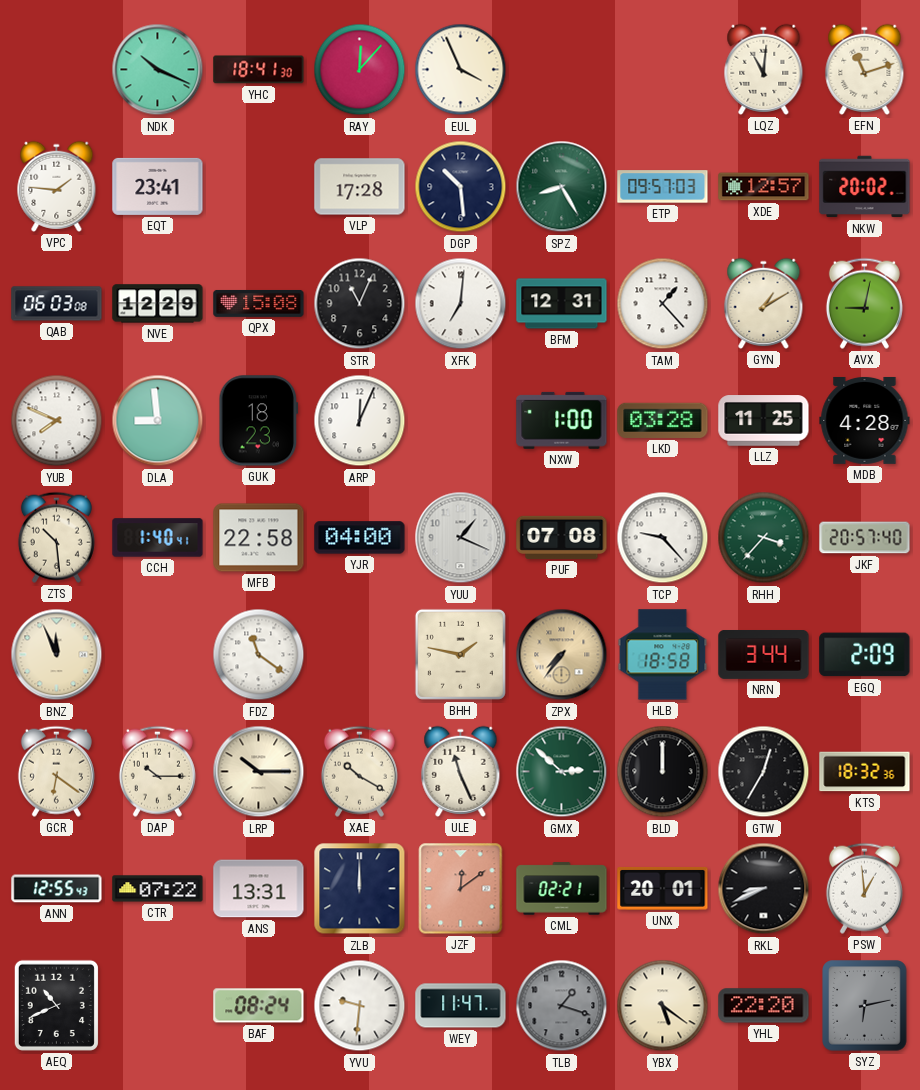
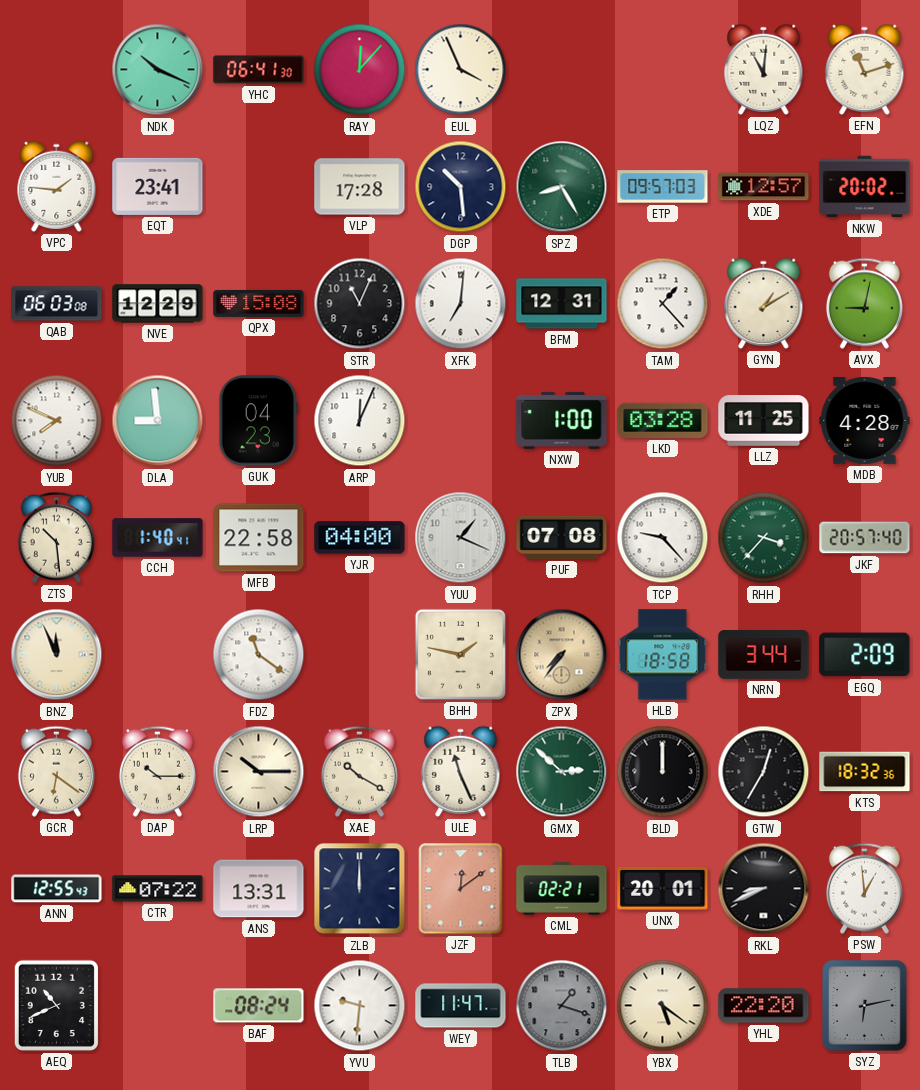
YHC: 18:41 -> 06:41
GUK: 18:23 -> 04:23
